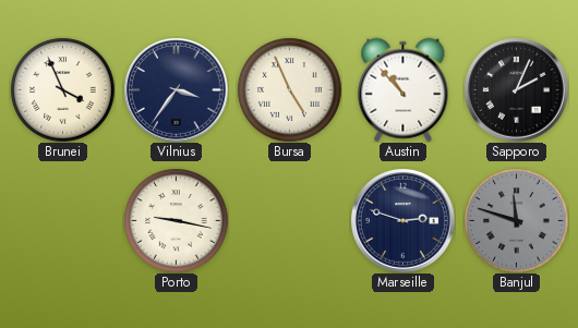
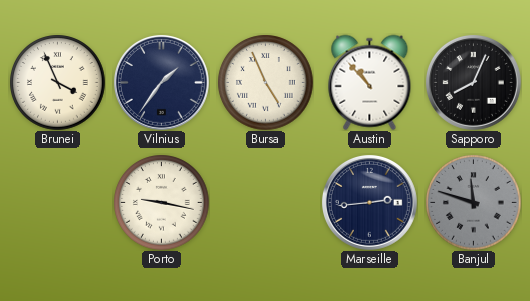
Vilnius: 3:36 -> 1:36
Sapporo: 2:04 -> 8:04
Marseille: 2:48 -> 2:44
